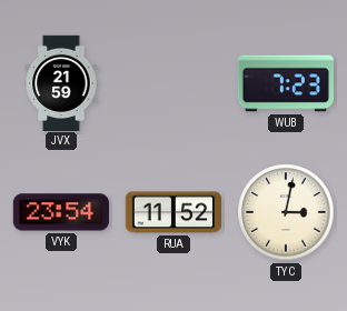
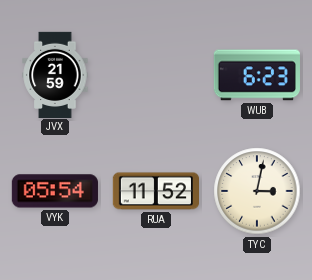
WUB: 7:23 -> 6:23
VYK: 23:54 -> 05:54
